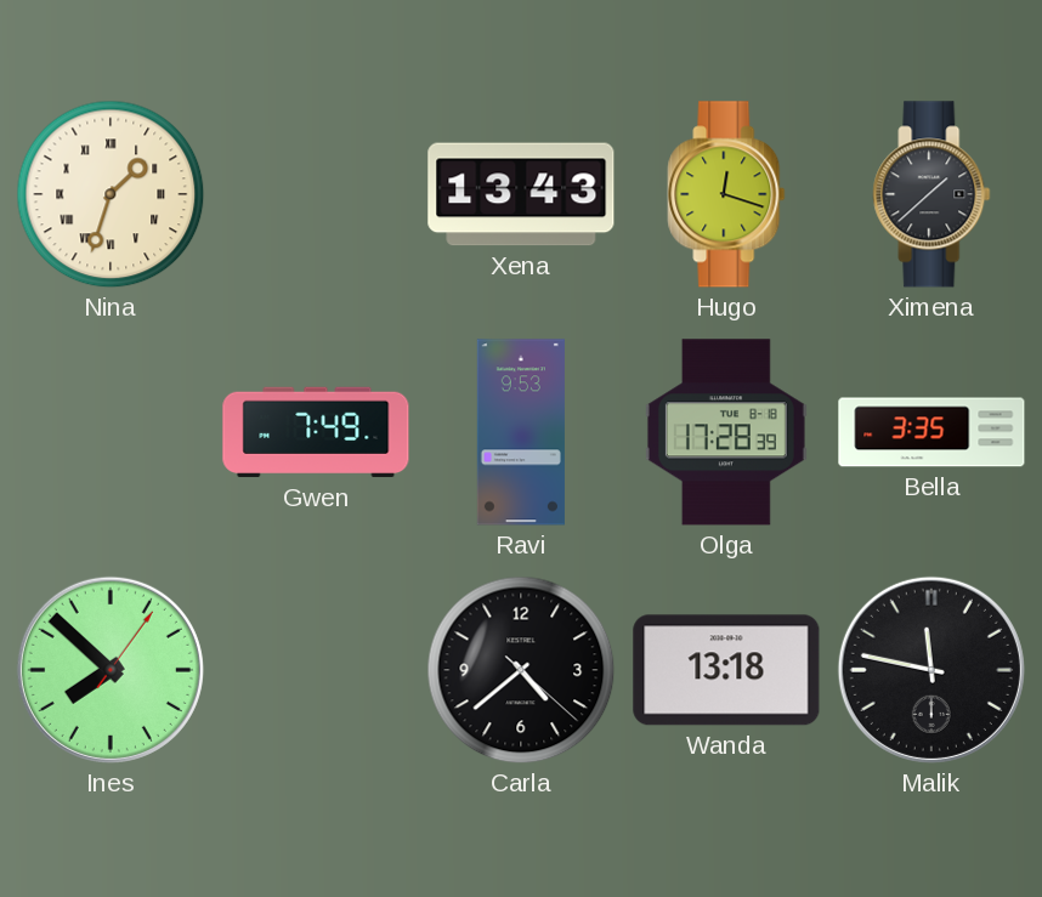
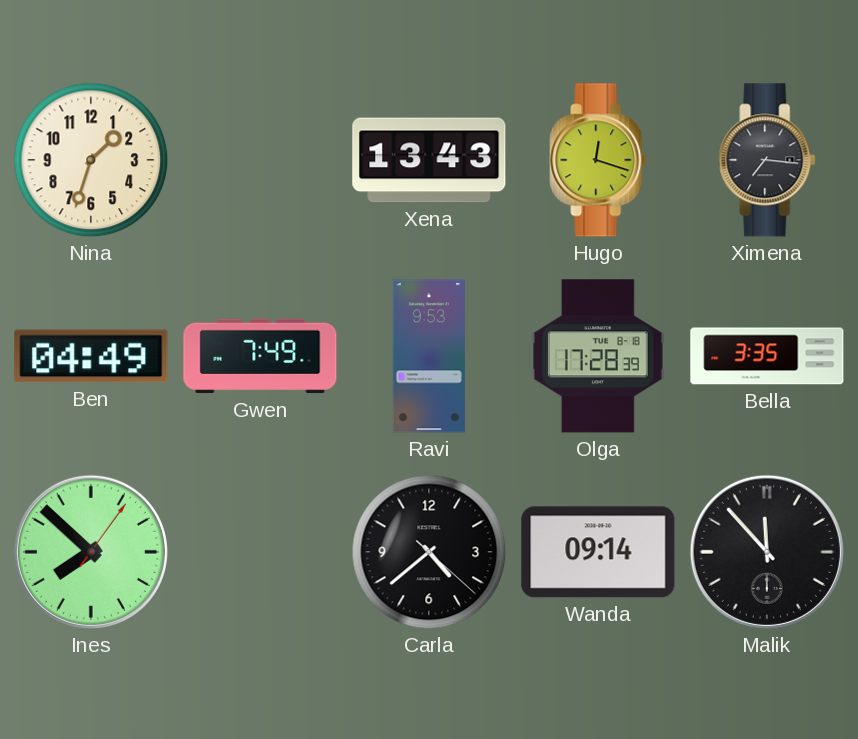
Nina numerals: Roman -> Arabic
Ximena: 1:38 -> 7:16
Ben: none -> 04:49
Wanda: 13:18 -> 09:14
Malik: 11:47 -> 11:53
